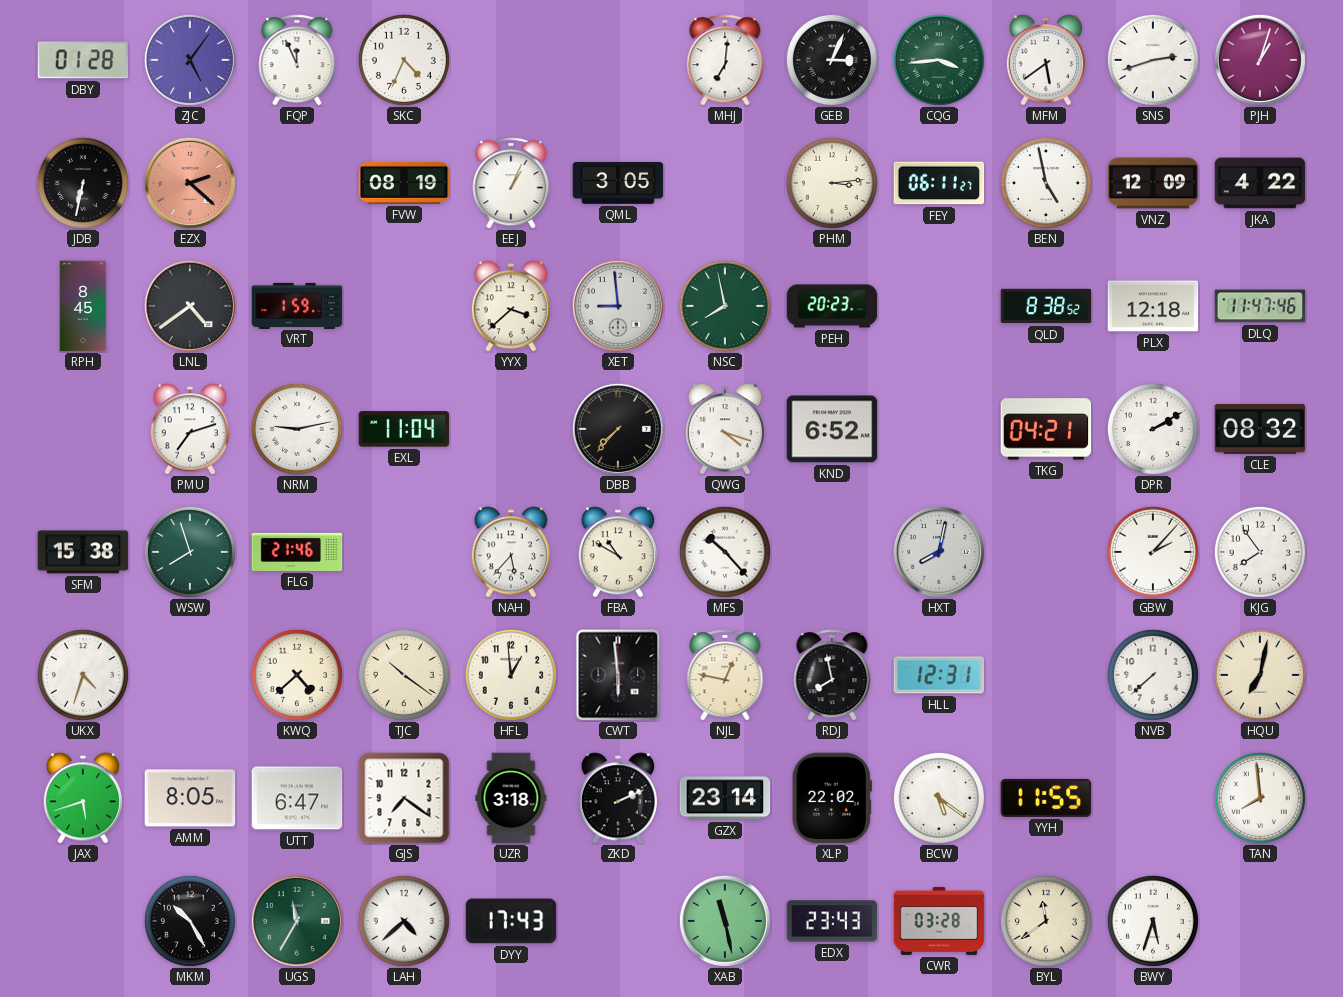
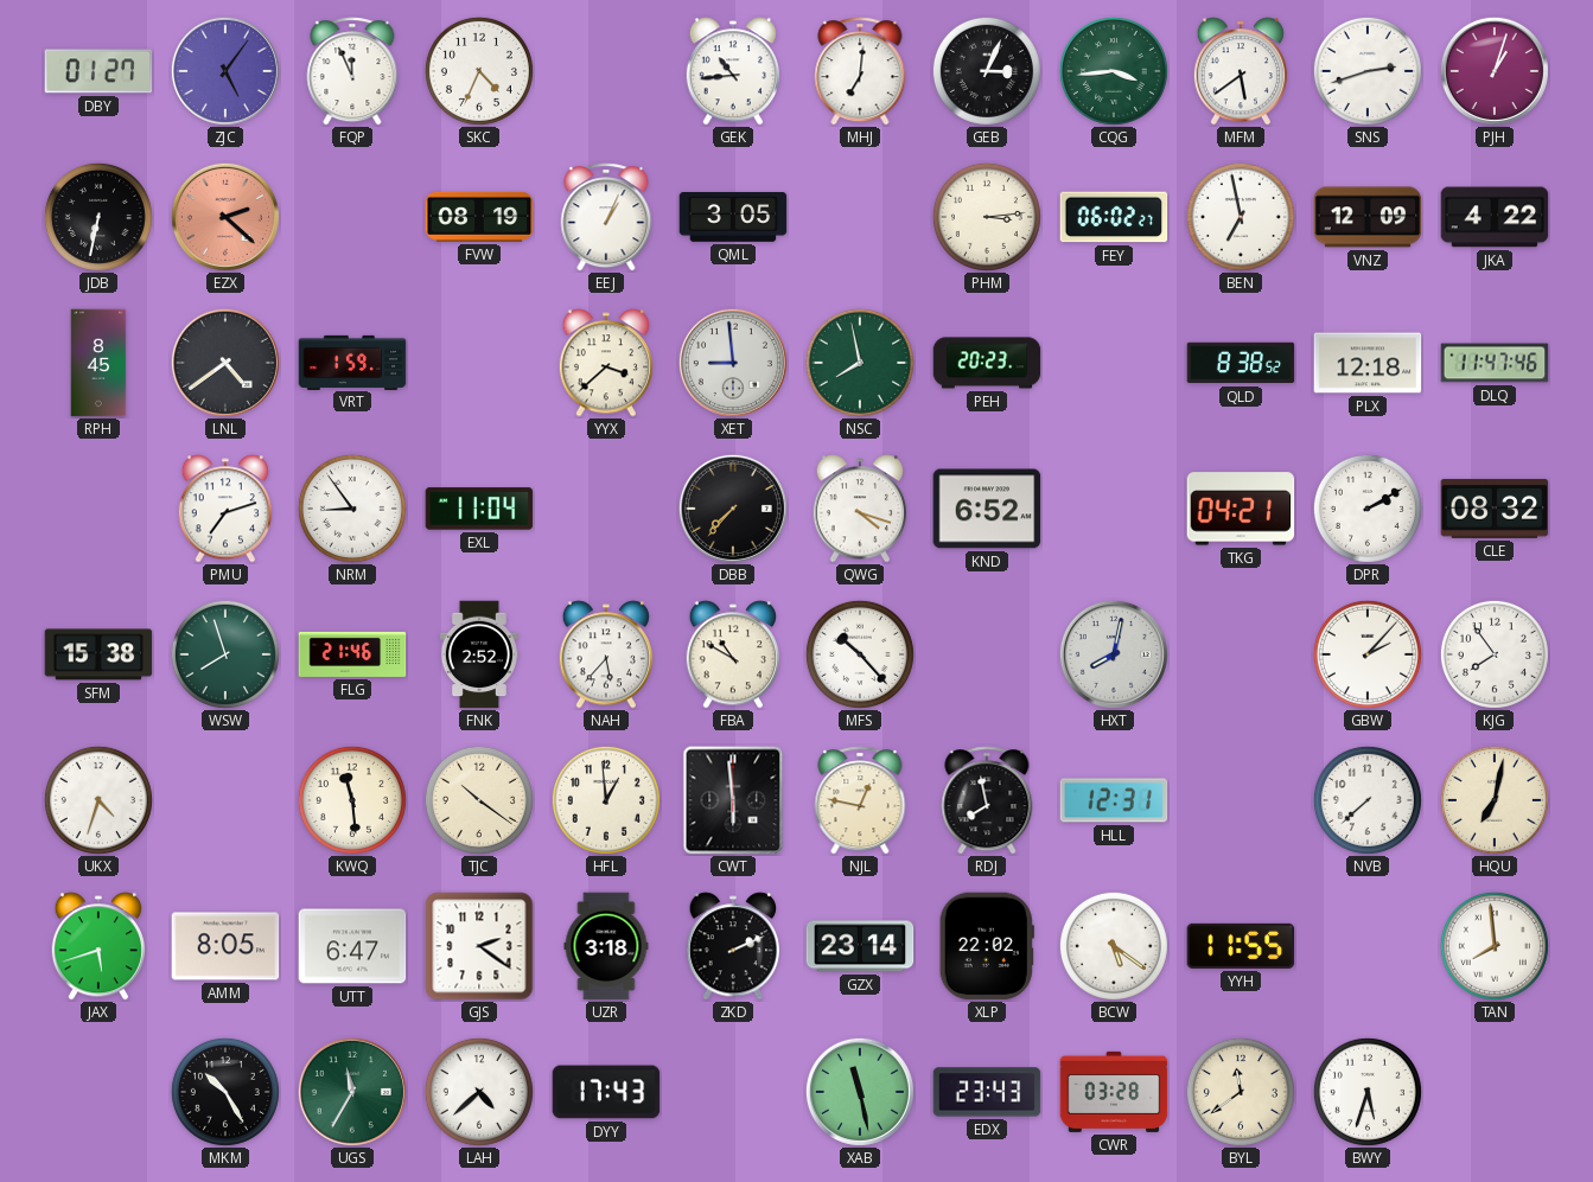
DBY: 01:28 -> 01:27
GEK: none -> 10:44
FEY: 06:11 -> 06:02
BEN: 4:58 -> 6:58
NRM: 9:13 -> 8:54
FNK: none -> 2:52
KWQ: 4:38 -> 11:29
GJS: 7:21 -> 2:21
